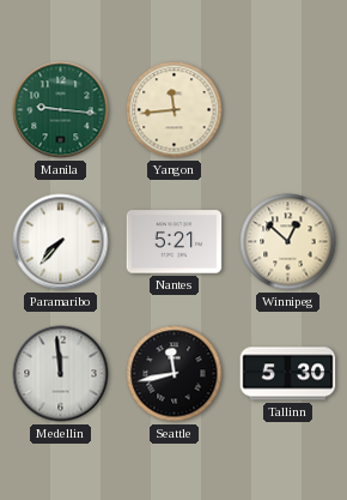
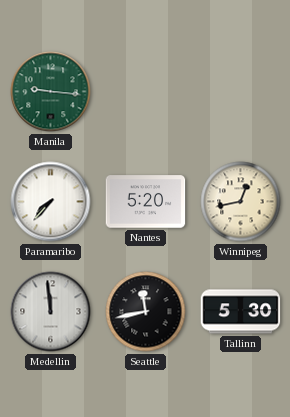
Yangon: 11:44 -> none
Nantes: 5:21 -> 5:20
Winnipeg: 12:52 -> 12:43
